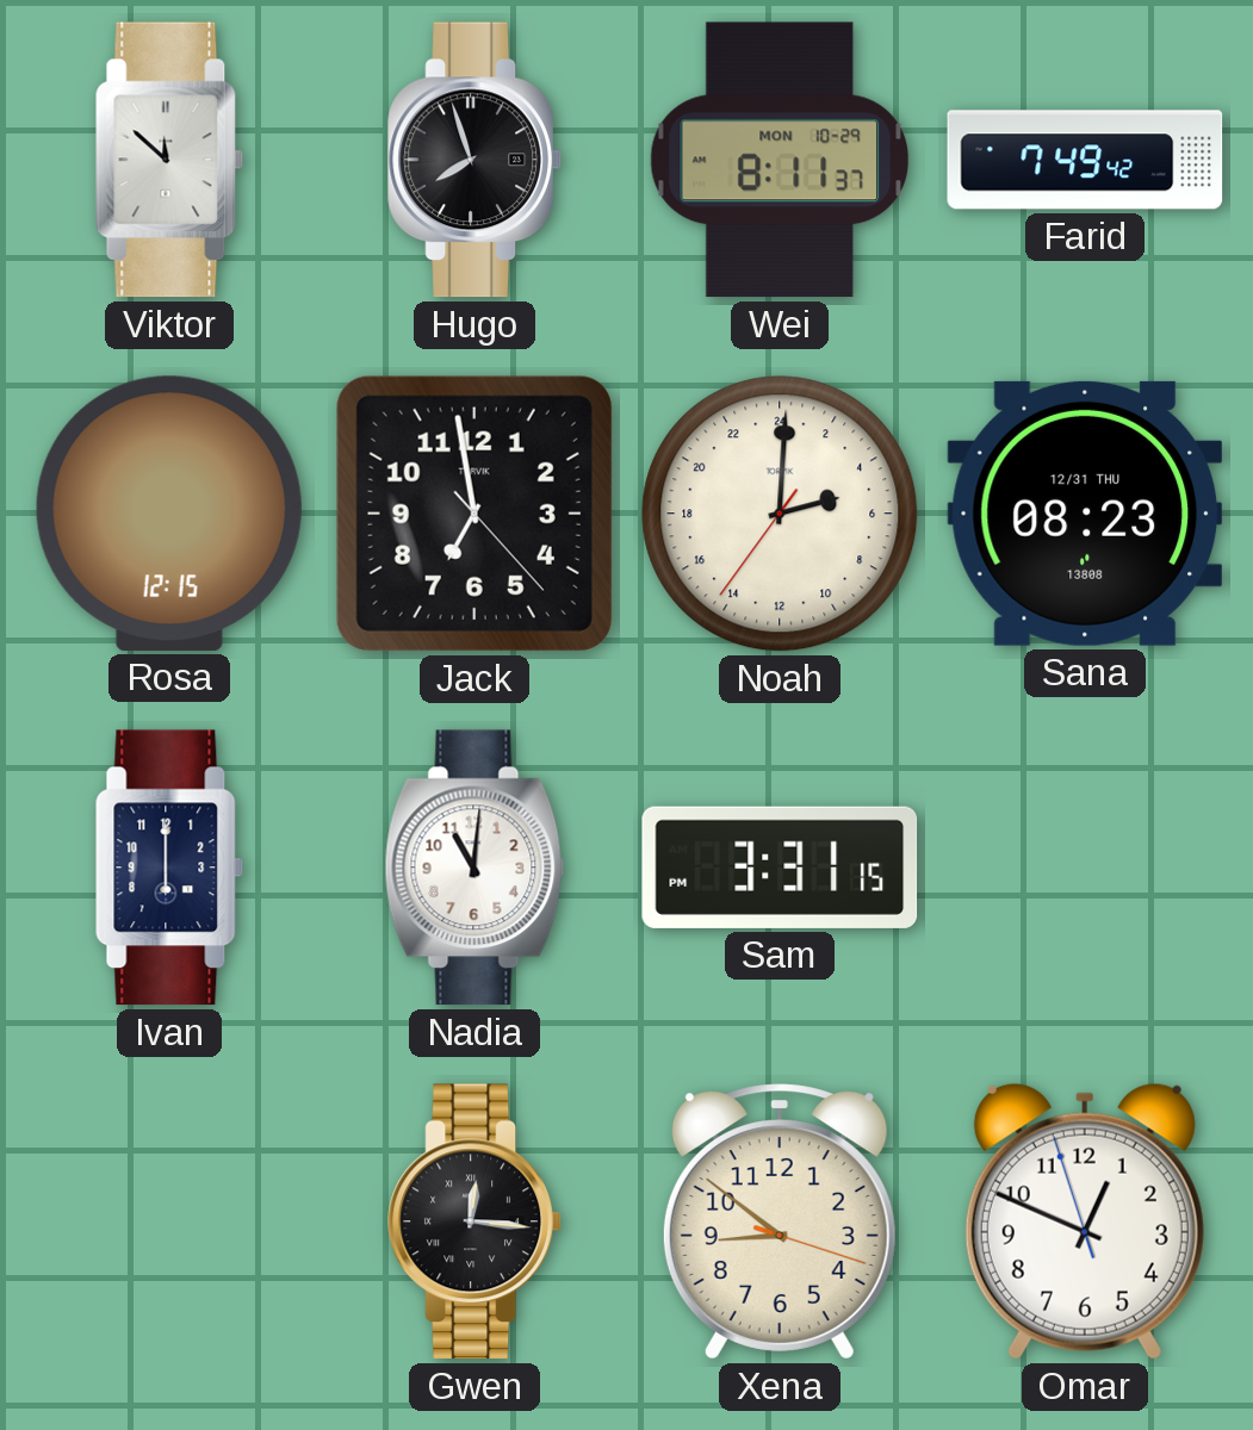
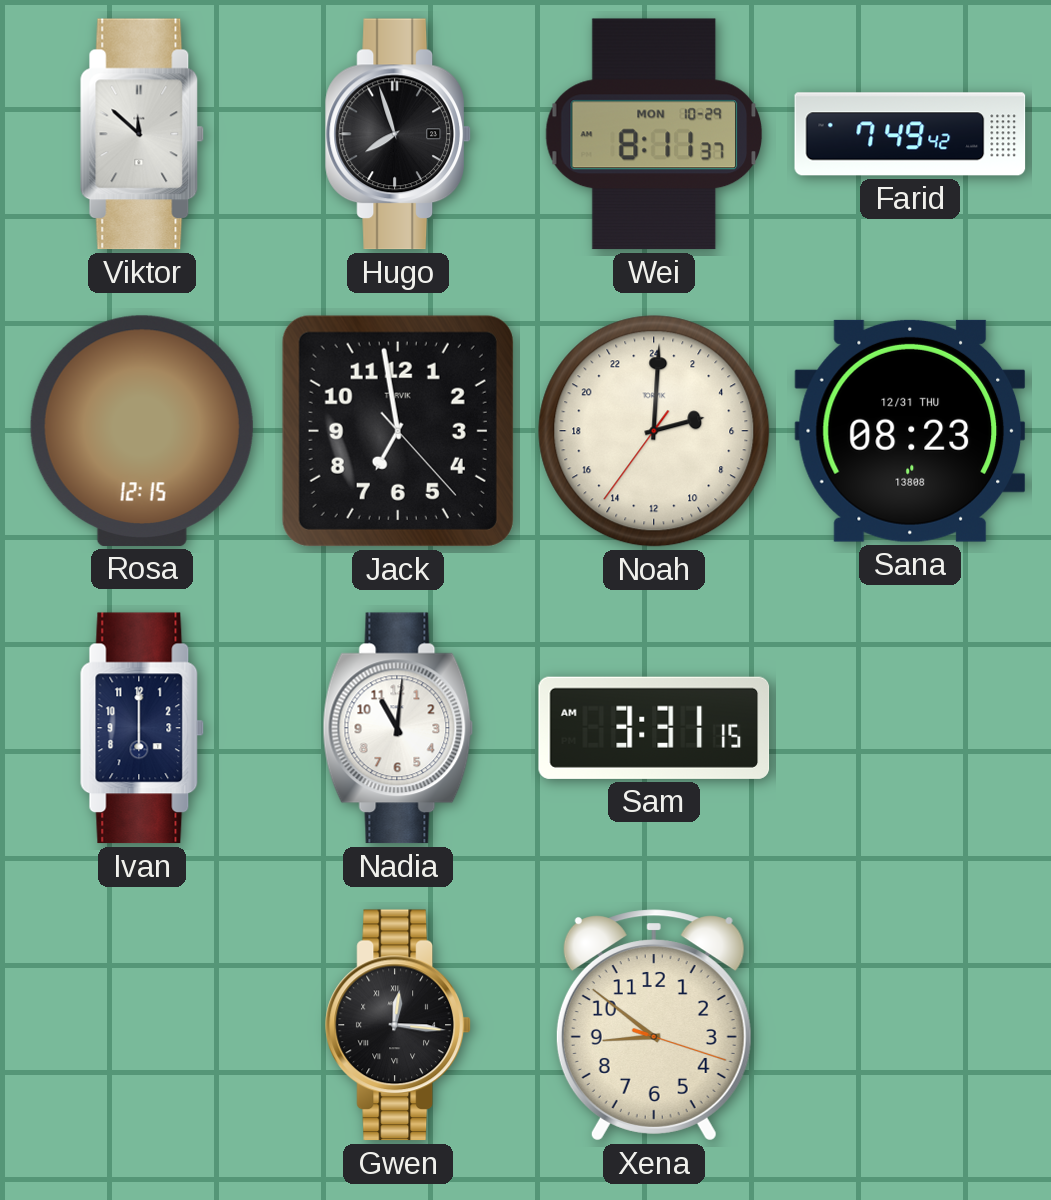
Sam: 3:31:15 PM -> 3:31:15 AM
Omar: 12:48 -> none
